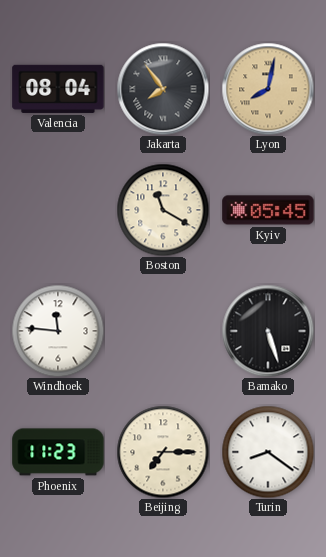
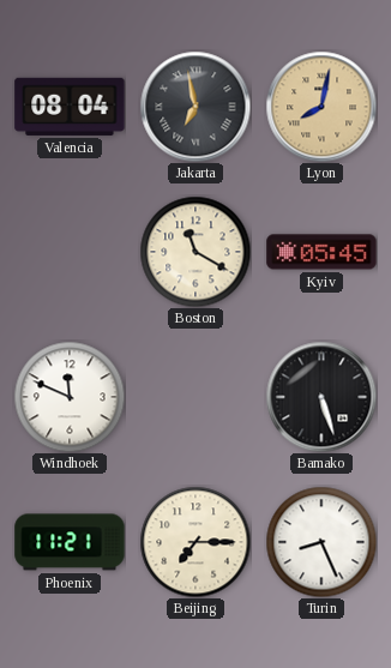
Jakarta: 7:54 -> 6:58
Windhoek: 11:46 -> 11:49
Phoenix: 11:23 -> 11:21
Turin: 8:21 -> 8:26
